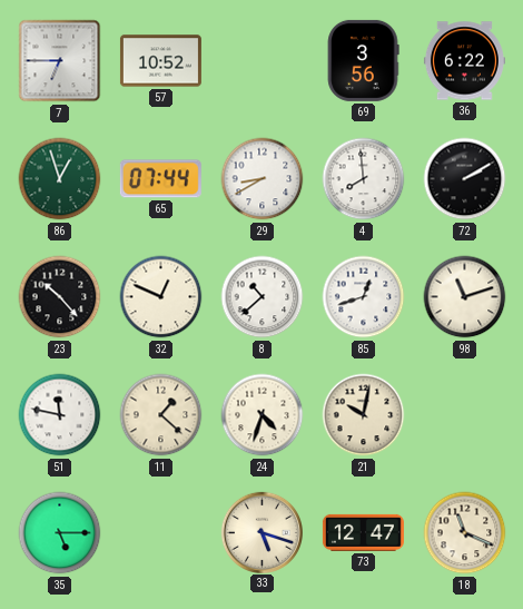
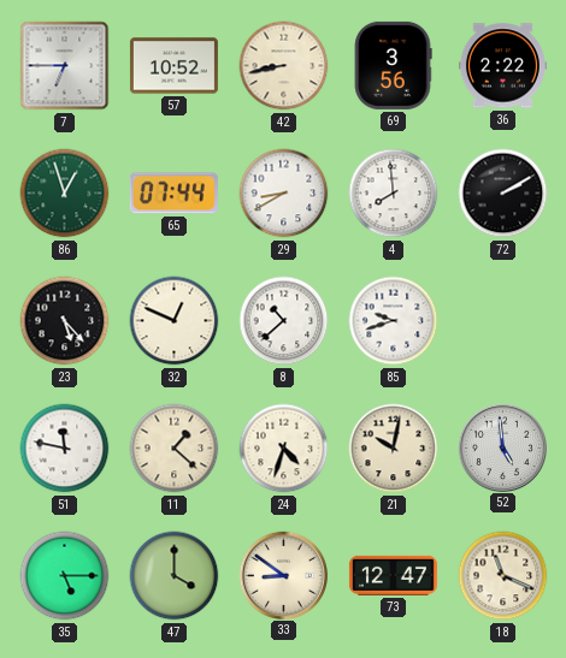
42: none -> 8:43
36: 6:22 -> 2:22
23: 10:23 -> 5:23
85: 12:42 -> 9:42
98: 11:12 -> none
52: none -> 4:59
47: none -> 4:00
33: 5:18 -> 8:51
